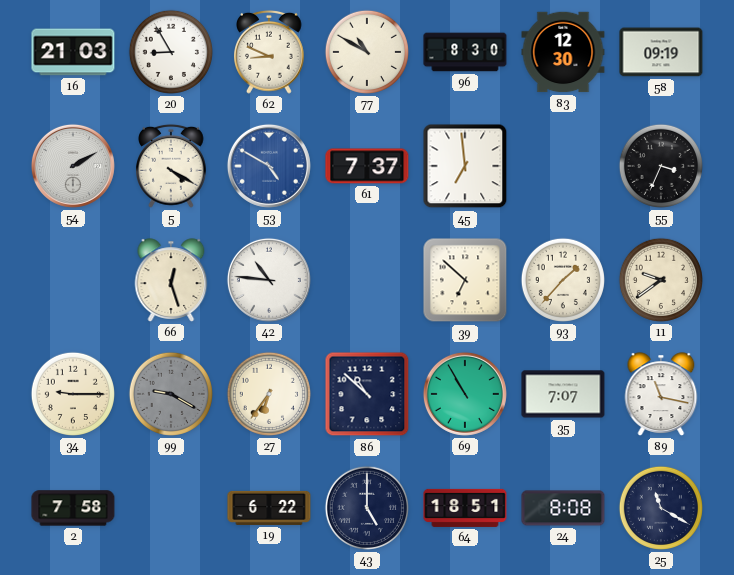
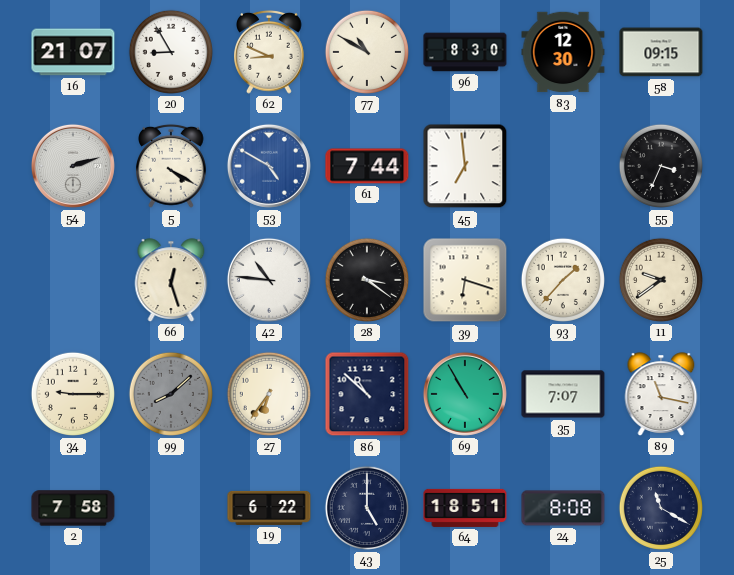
16: 21:03 -> 21:07
58: 09:19 -> 09:15
54: 2:10 -> 2:12
61: 7:37 -> 7:44
28: none -> 3:21
39: 6:52 -> 6:18
99: 9:20 -> 8:08
